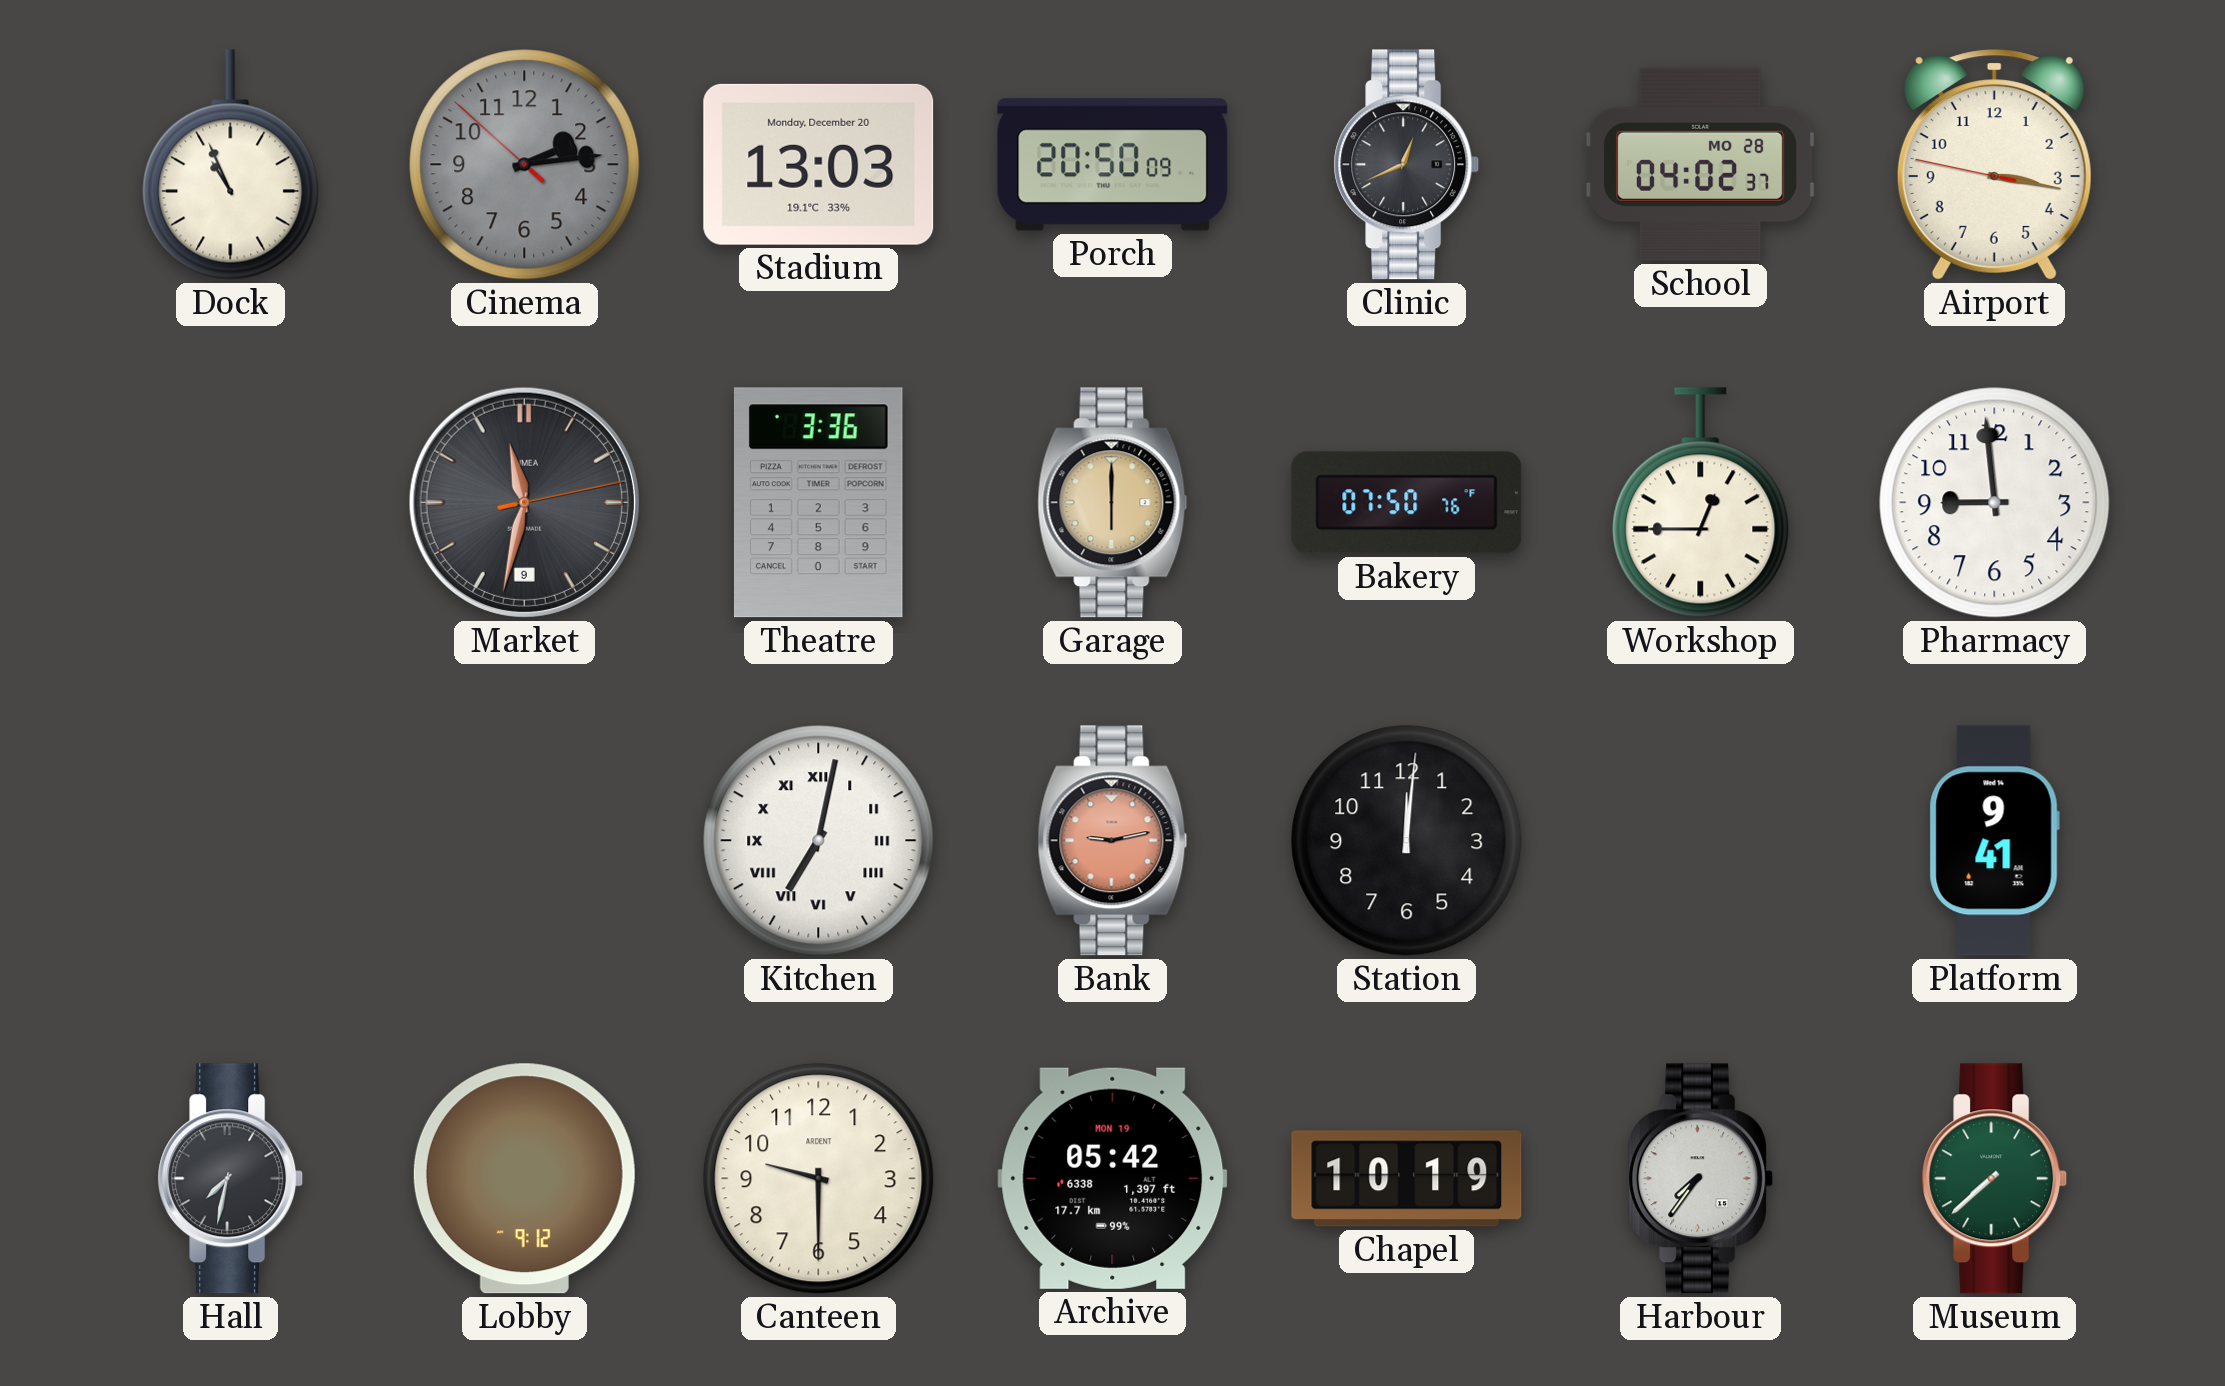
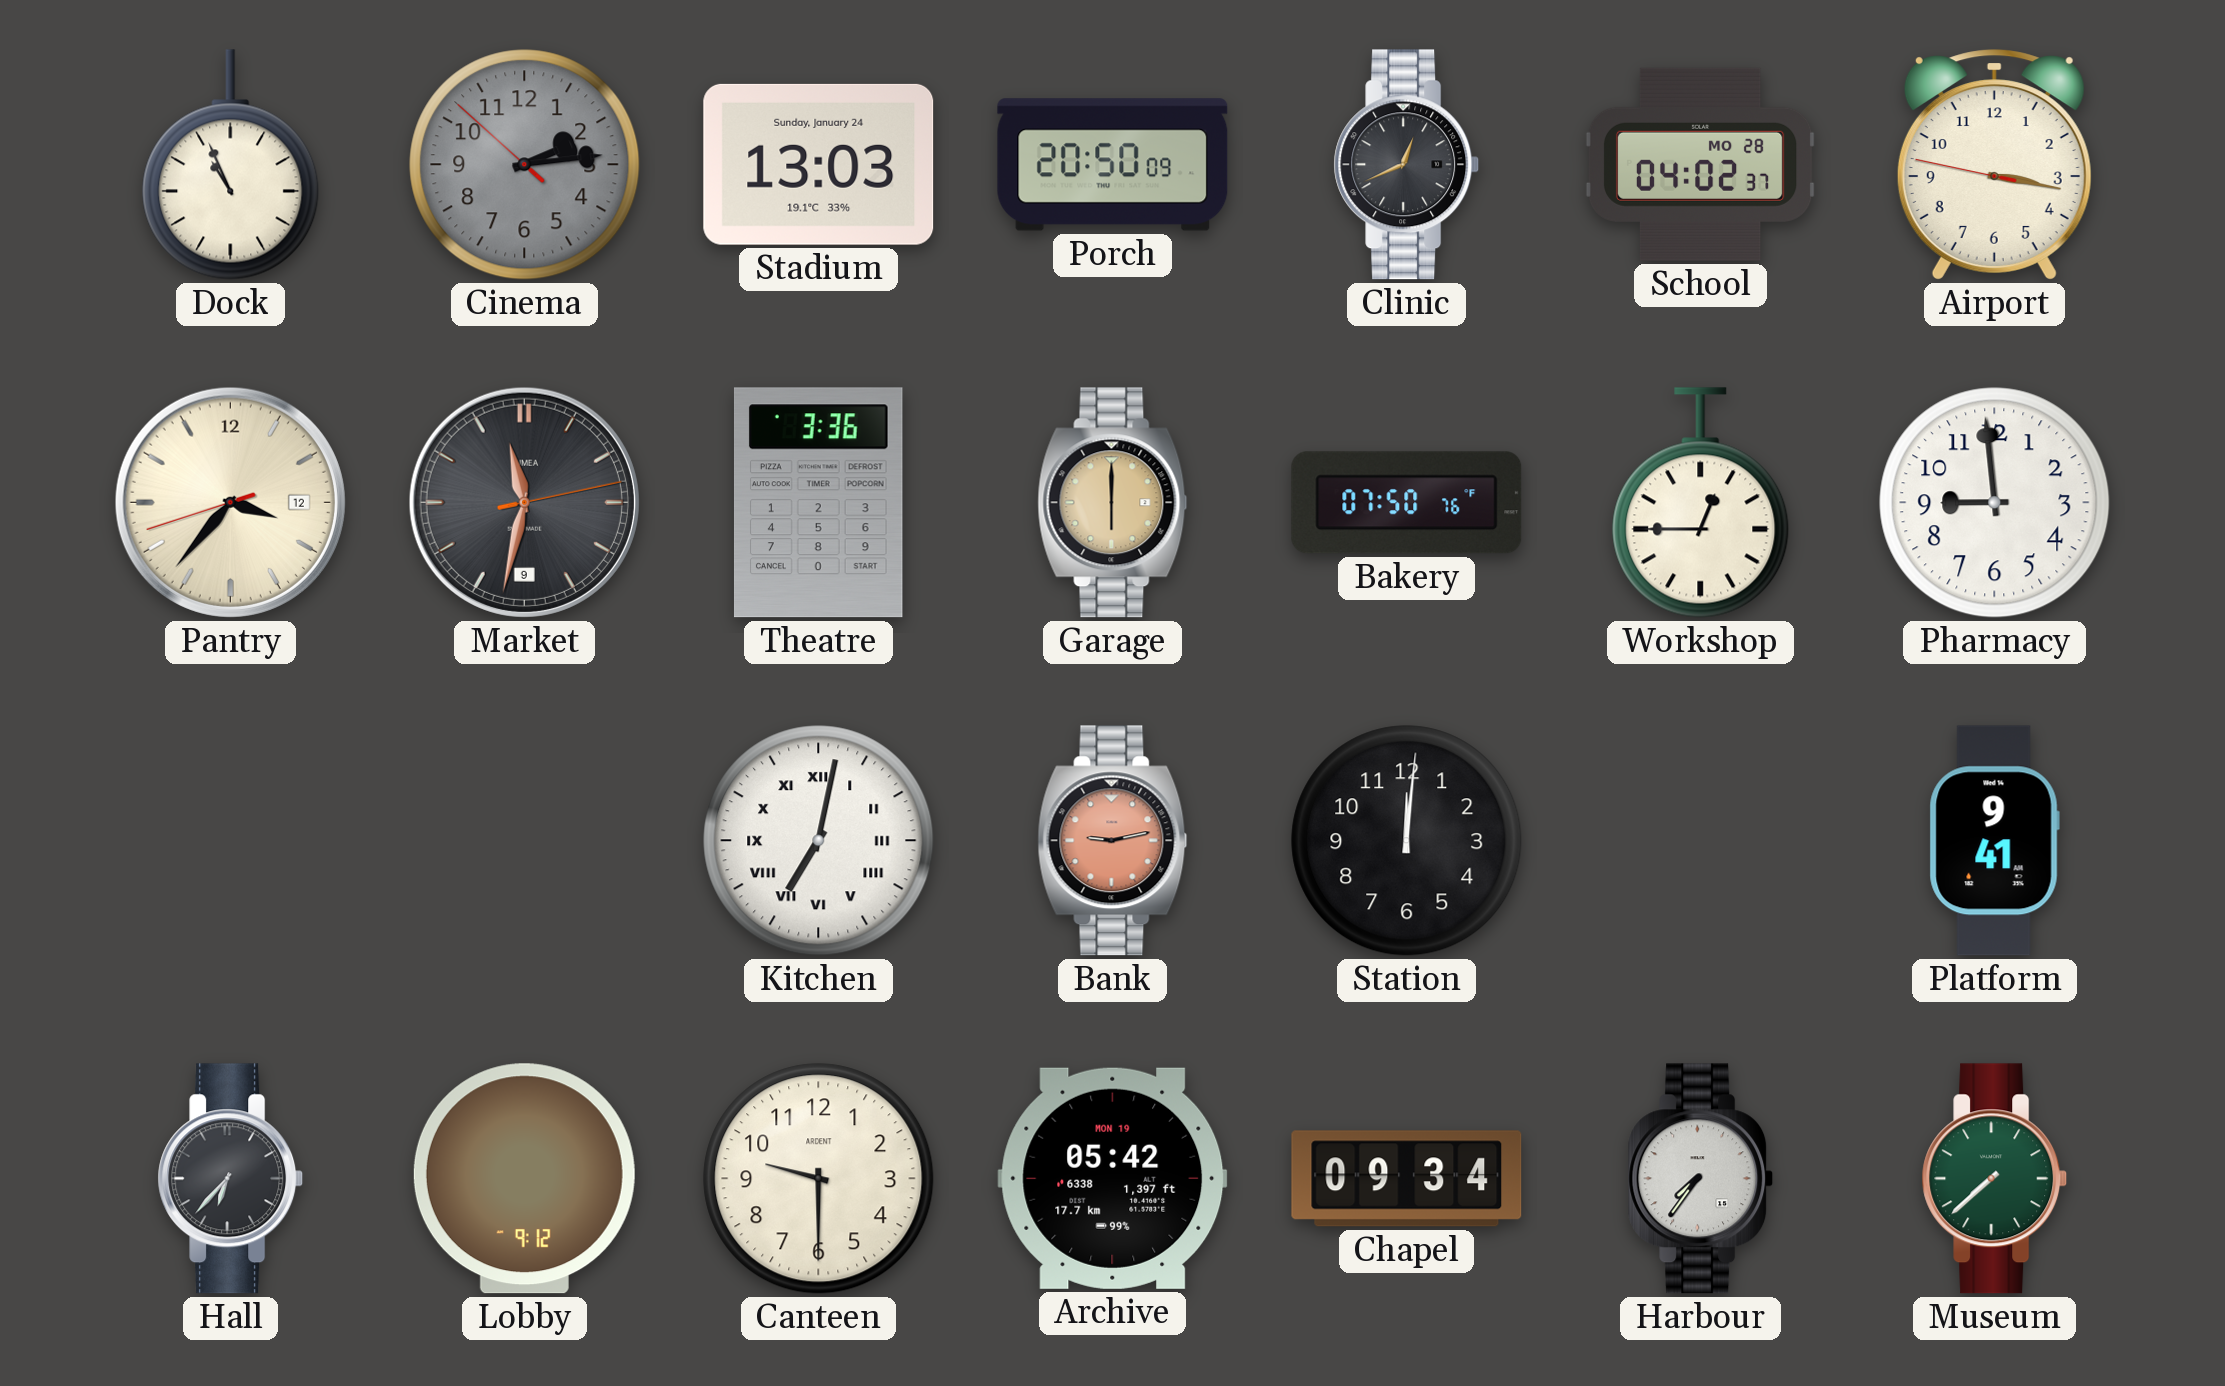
Stadium date: Monday, December 20 -> Sunday, January 24
Pantry: none -> 3:36
Hall: 7:32 -> 6:37
Chapel: 10:19 -> 09:34
